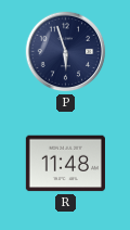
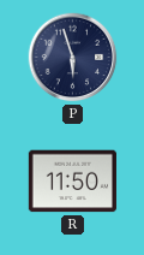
R: 11:48 -> 11:50
